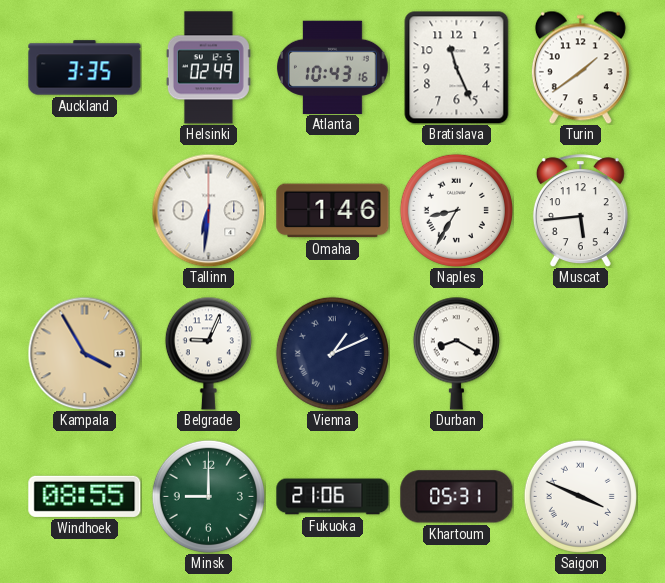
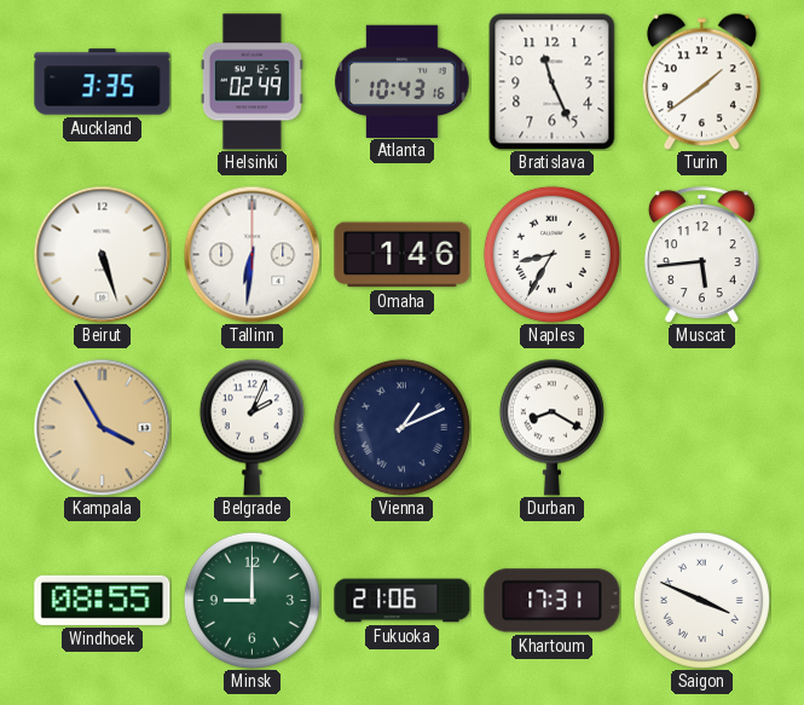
Beirut: none -> 5:27
Belgrade: 9:04 -> 2:04
Khartoum: 05:31 -> 17:31
